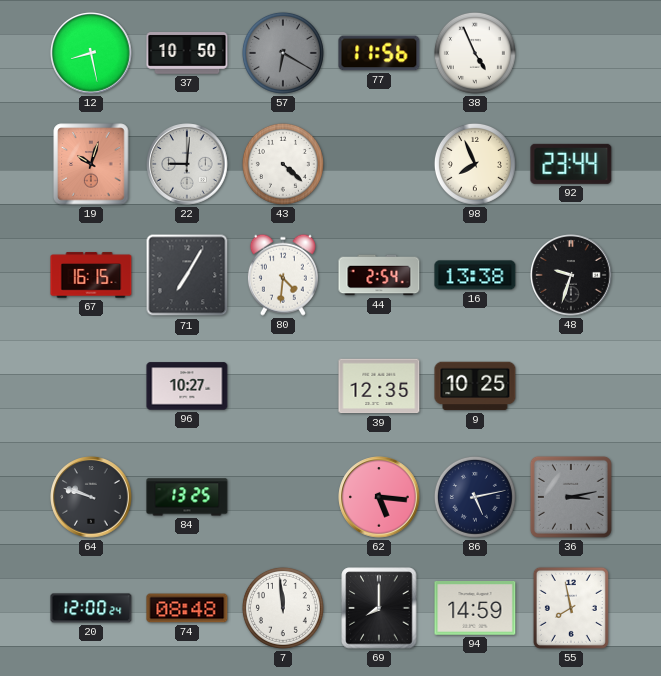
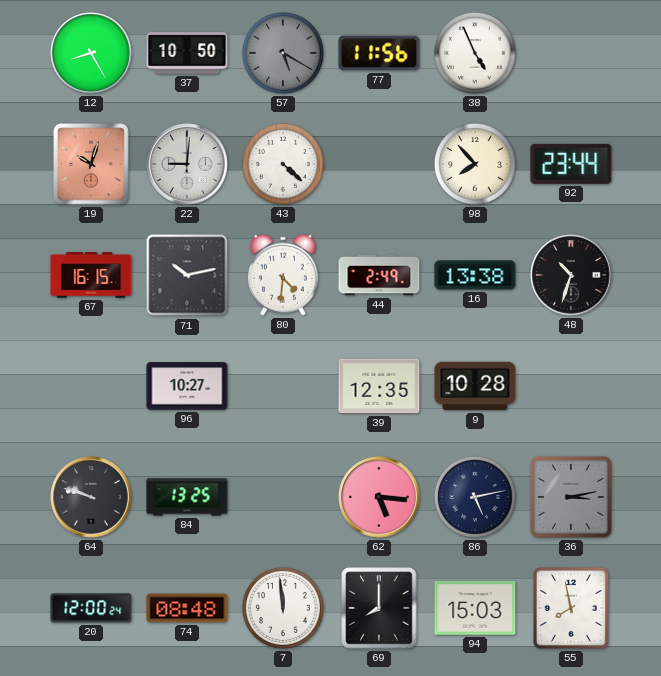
12: 8:28 -> 8:25
57: 6:20 -> 5:20
98: 7:56 -> 7:53
71: 7:05 -> 10:13
44: 2:54 -> 2:49
48: 9:33 -> 10:33
9: 10:25 -> 10:28
94: 14:59 -> 15:03
